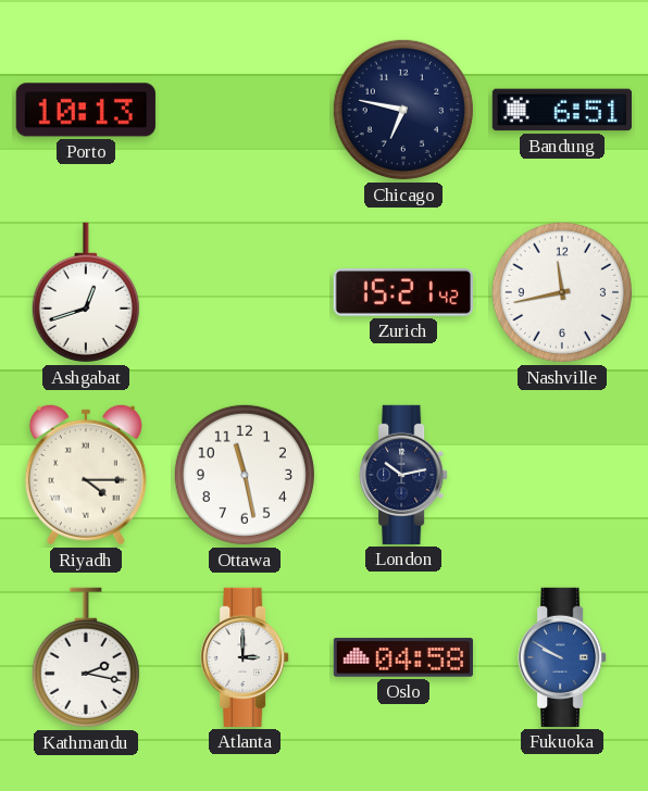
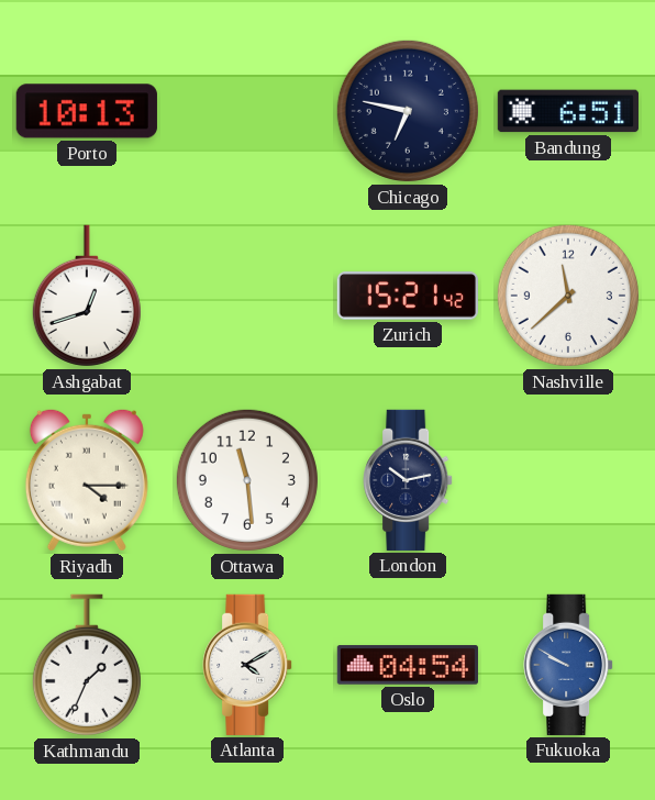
Nashville: 11:43 -> 11:38
Ottawa: 11:28 -> 11:29
Kathmandu: 2:17 -> 1:34
Atlanta: 3:00 -> 4:10
Oslo: 04:58 -> 04:54
